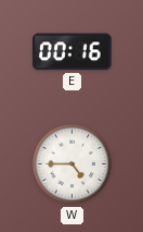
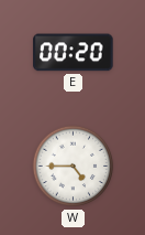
E: 00:16 -> 00:20
